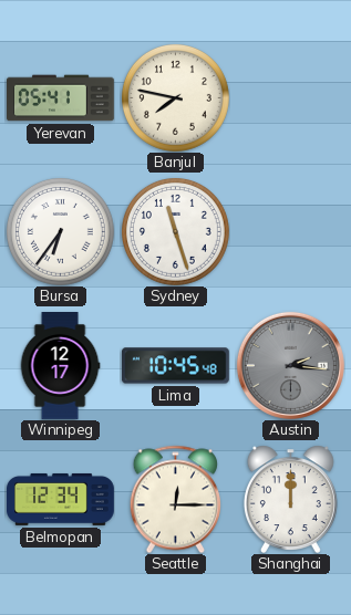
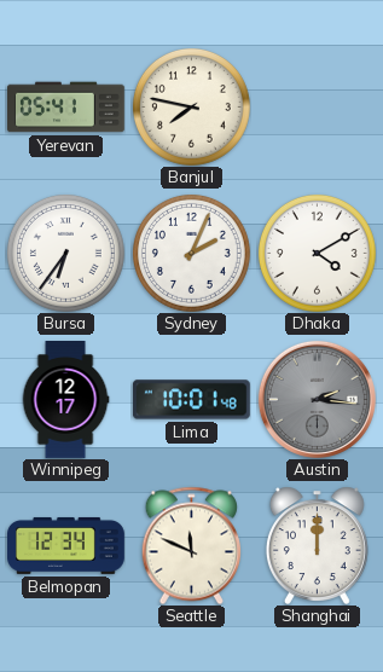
Sydney: 11:27 -> 2:04
Dhaka: none -> 4:10
Lima: 10:45 -> 10:01
Seattle: 12:15 -> 11:49
